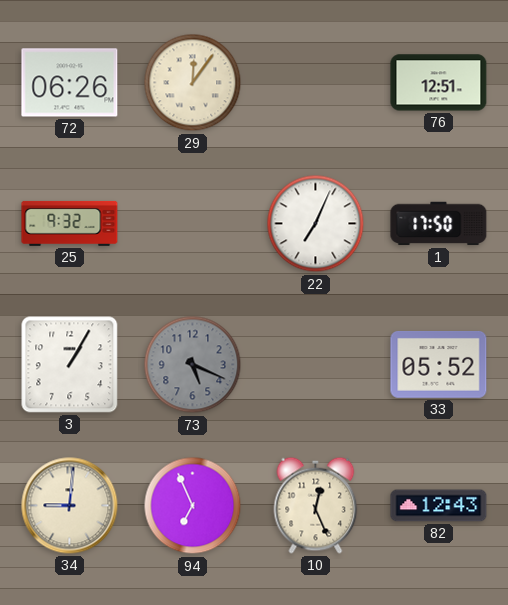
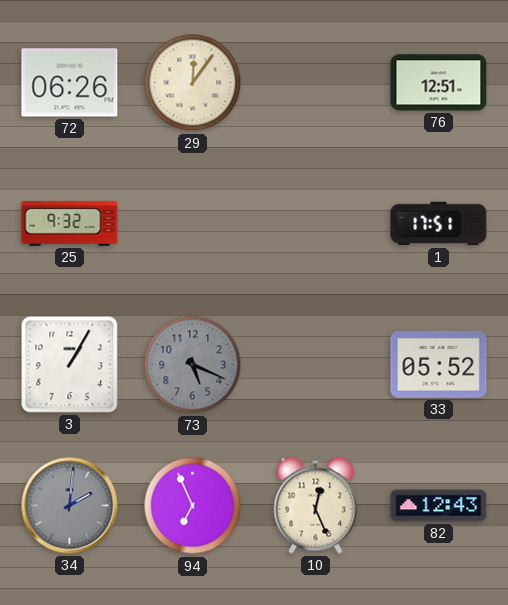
22: 7:04 -> none
1: 17:50 -> 17:51
34: 9:01 -> 2:01
34 dial: cream -> grey
